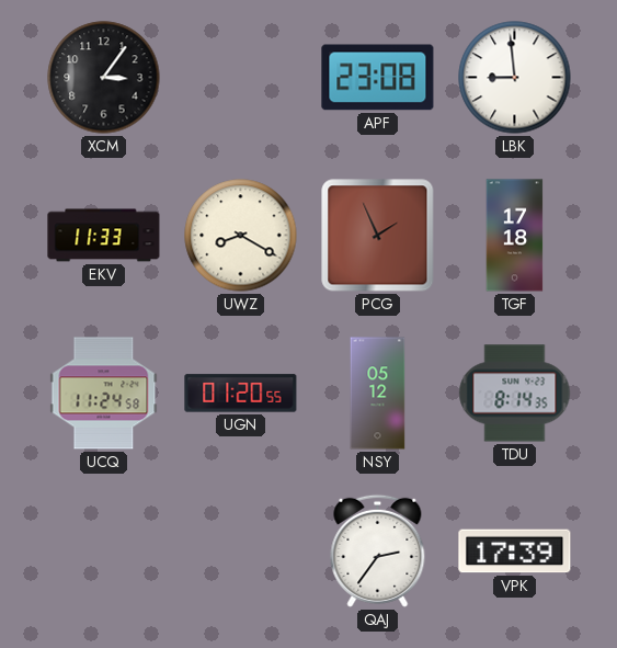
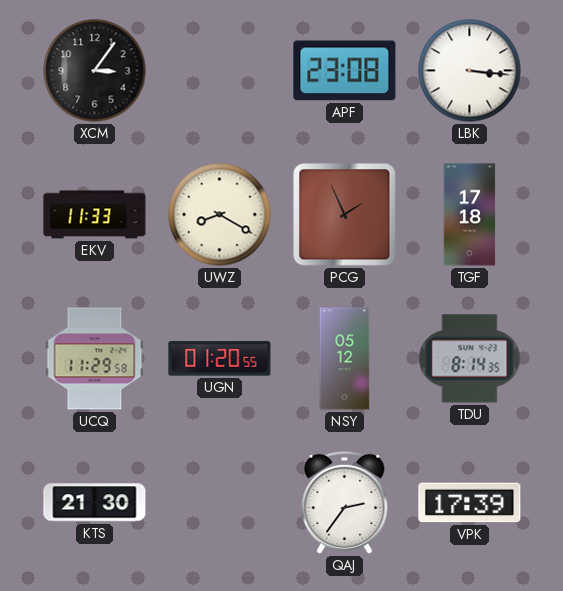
LBK: 8:59 -> 3:16
UCQ: 11:24 -> 11:29
KTS: none -> 21:30
